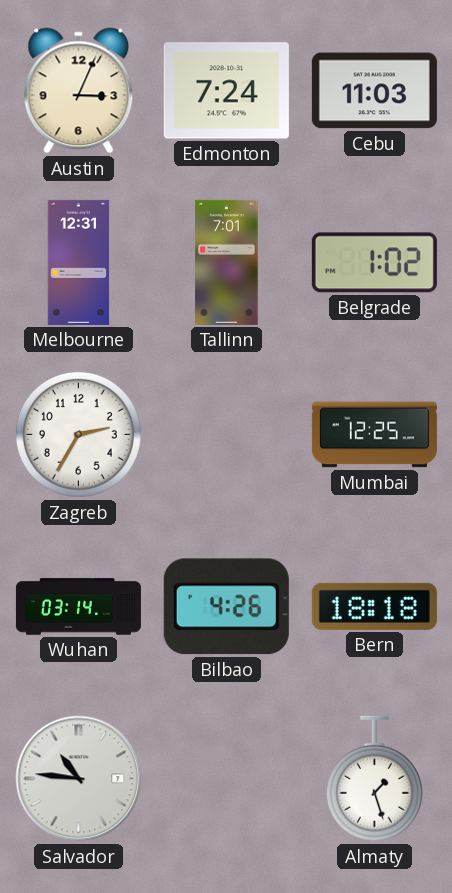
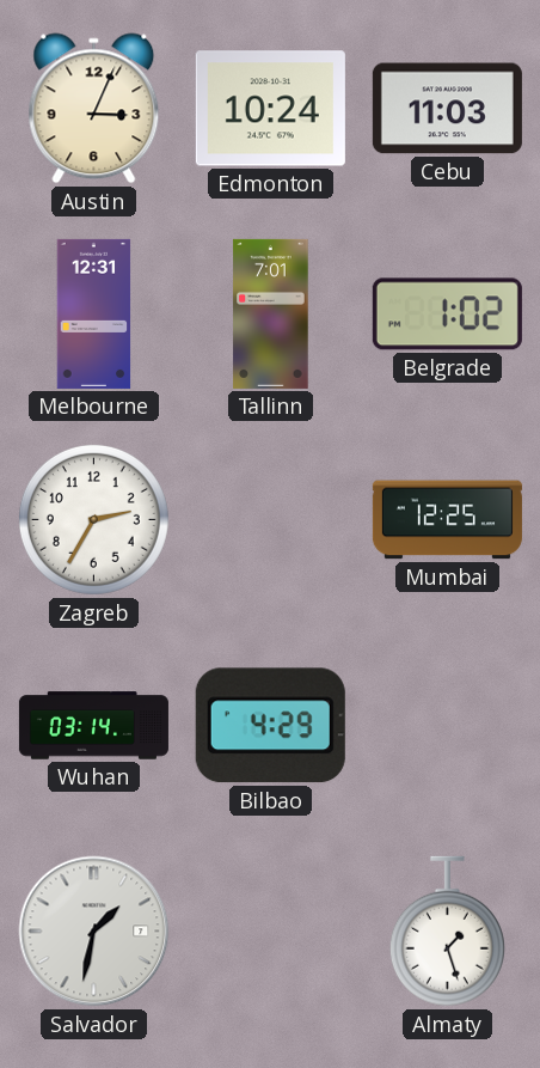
Edmonton: 7:24 -> 10:24
Bilbao: 4:26 -> 4:29
Bern: 18:18 -> none
Salvador: 10:46 -> 1:32
